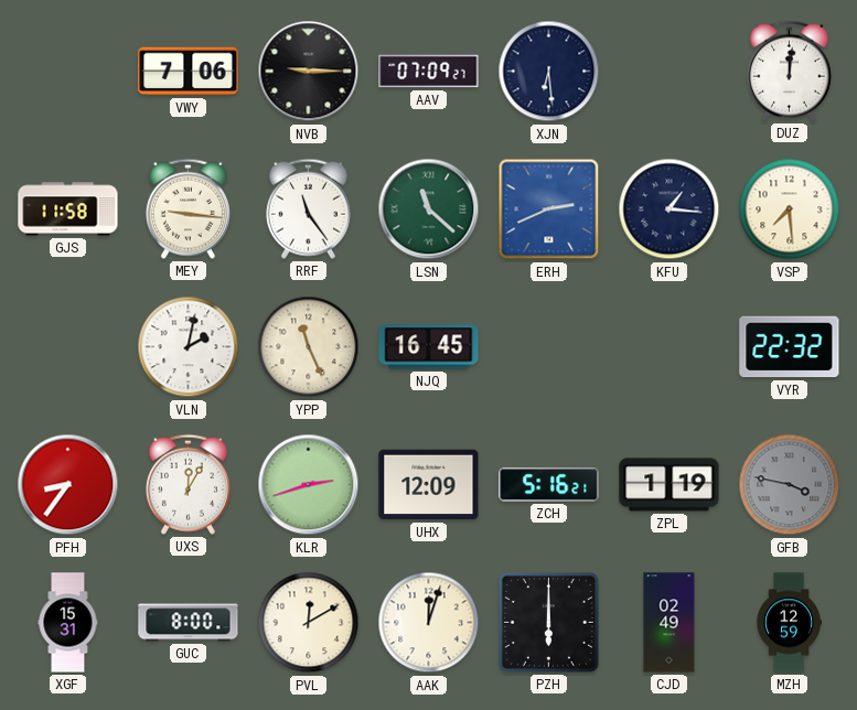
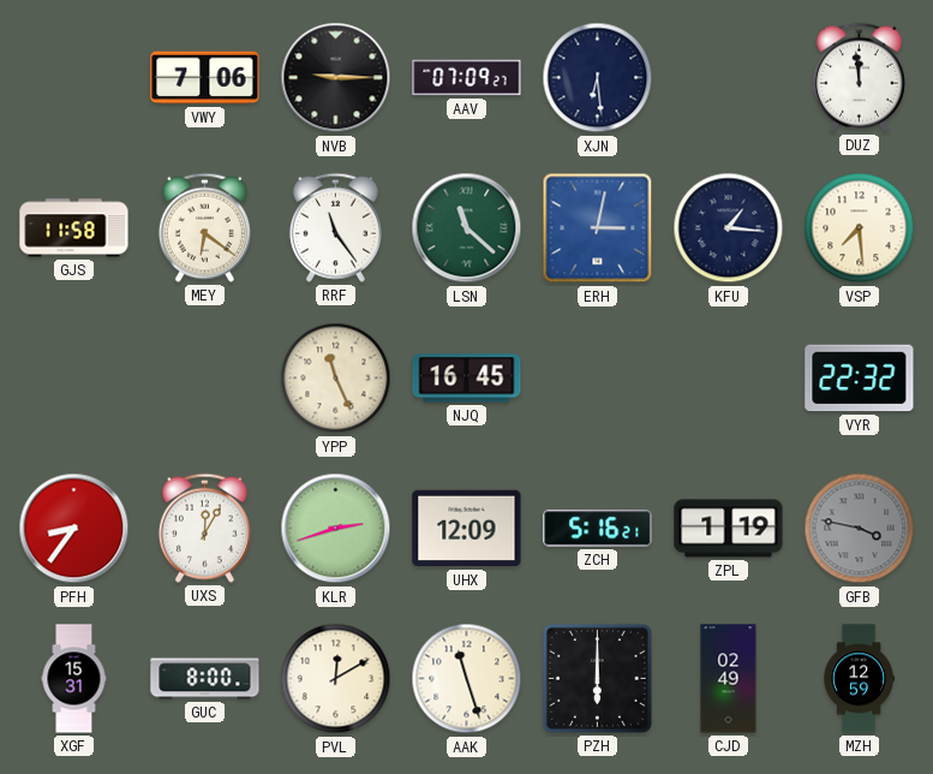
DUZ: 12:01 -> 11:59
MEY: 9:16 -> 6:21
ERH: 2:41 -> 3:02
VLN: 2:02 -> none
AAK: 12:03 -> 11:27
